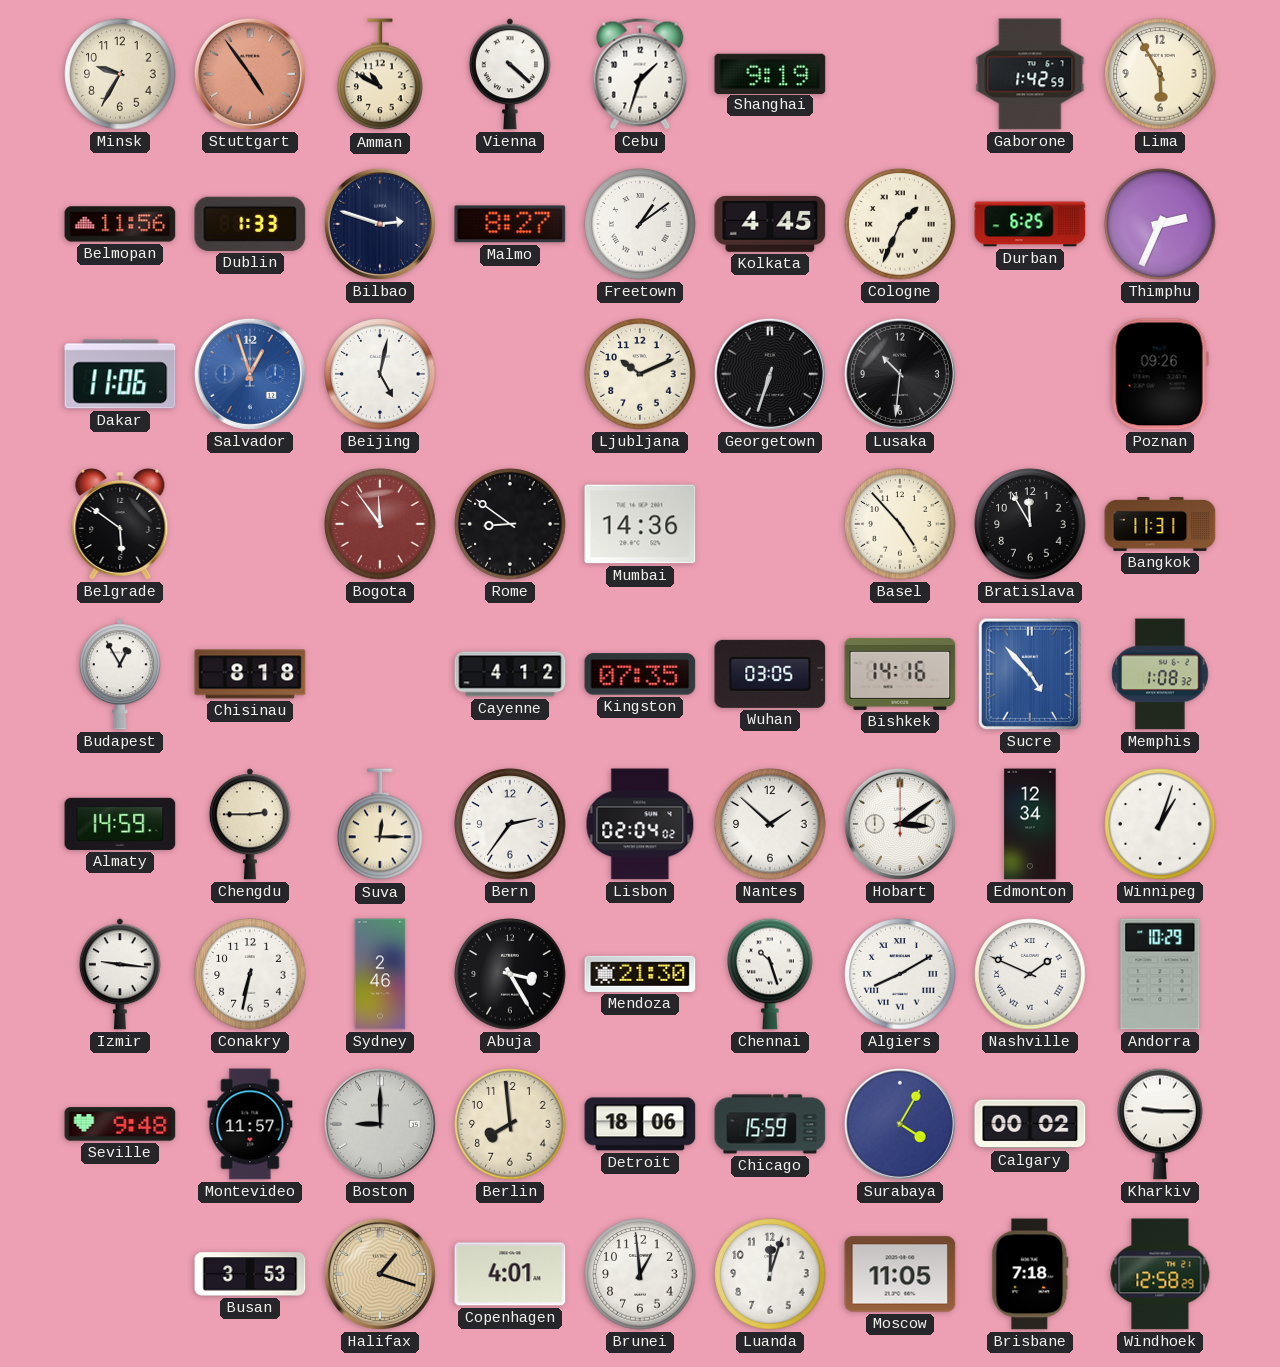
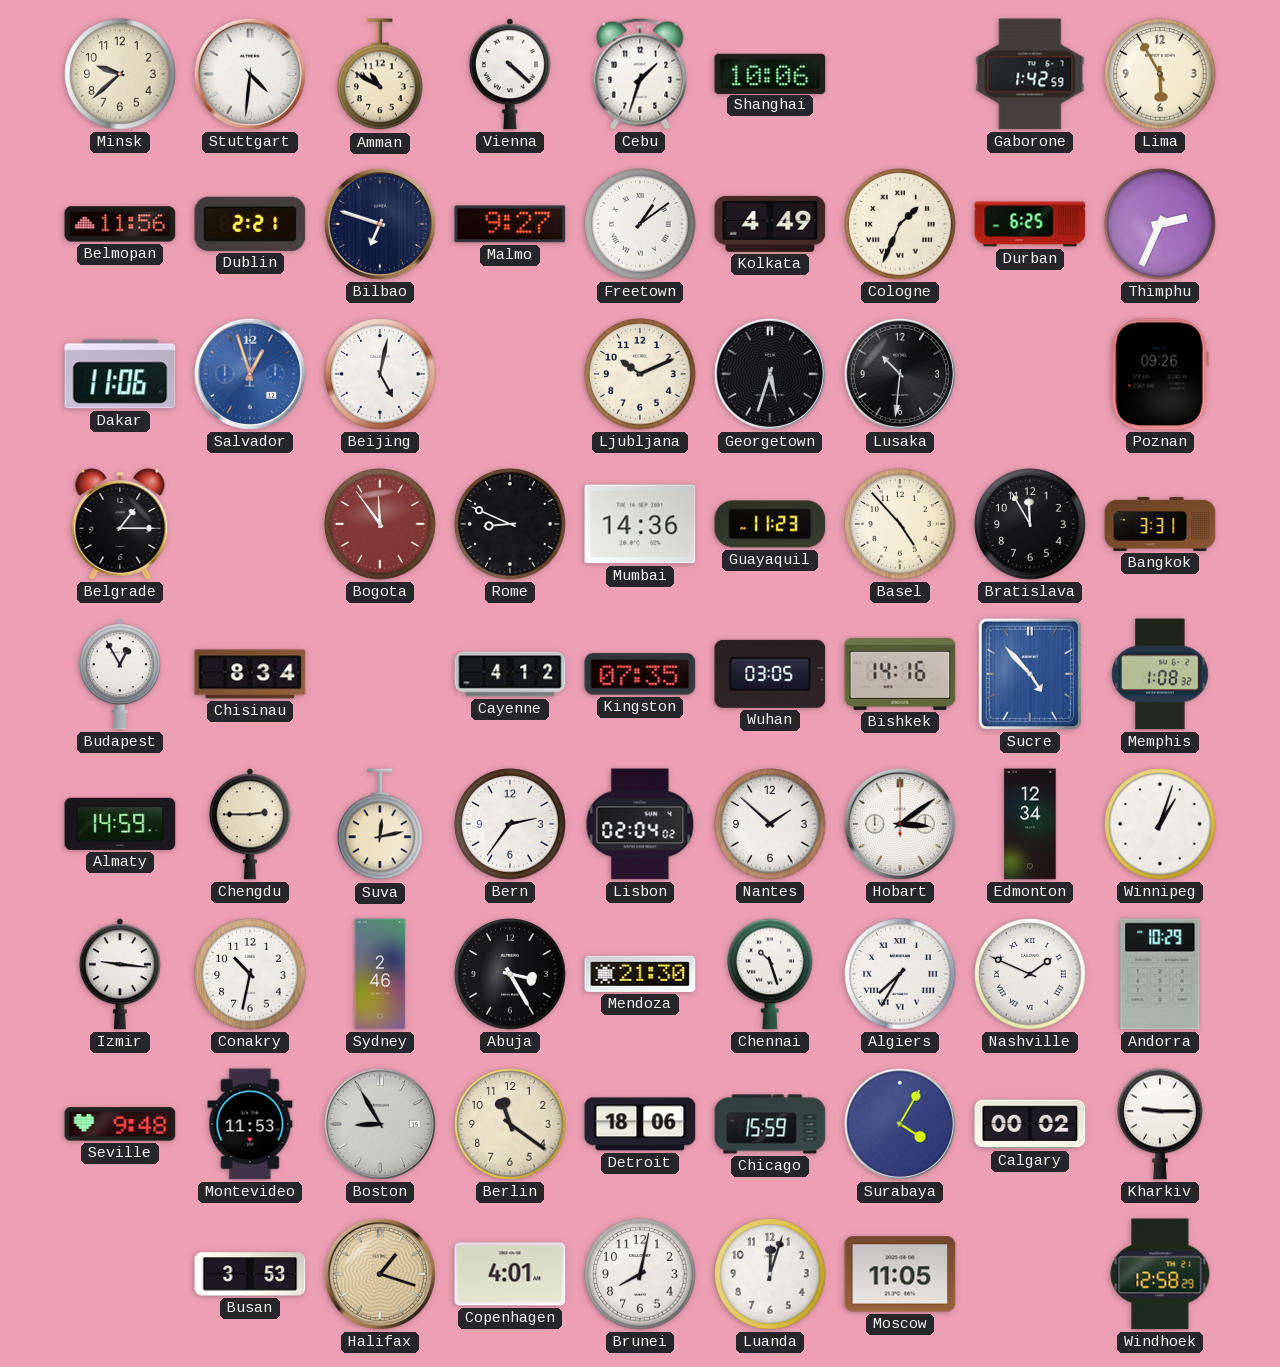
Minsk: 9:35 -> 9:38
Stuttgart: 4:54 -> 4:31
Stuttgart dial: salmon -> white
Shanghai: 9:19 -> 10:06
Dublin: 1:33 -> 2:21
Bilbao: 2:48 -> 6:48
Malmo: 8:27 -> 9:27
Kolkata: 4:45 -> 4:49
Georgetown: 6:33 -> 5:33
Belgrade: 5:51 -> 1:15
Rome: 8:51 -> 8:49
Guayaquil: none -> 11:23
Bangkok: 11:31 -> 3:31
Chisinau: 8:18 -> 8:34
Suva: 12:15 -> 12:13
Conakry: 6:32 -> 10:32
Algiers: 8:10 -> 7:35
Montevideo: 11:57 -> 11:53
Boston: 9:00 -> 8:55
Berlin: 7:59 -> 11:21
Brunei: 12:59 -> 8:02
Brisbane: 7:18 -> none
